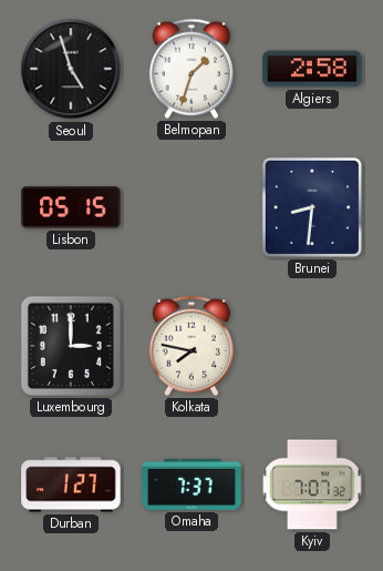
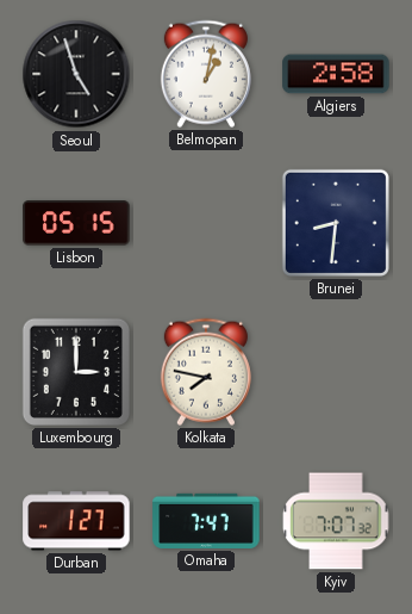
Belmopan: 1:33 -> 1:02
Omaha: 7:37 -> 7:47
